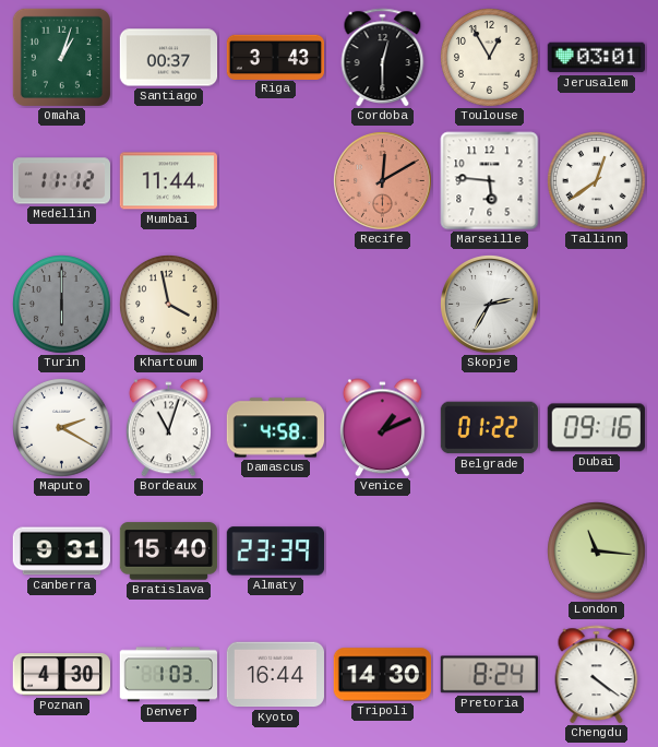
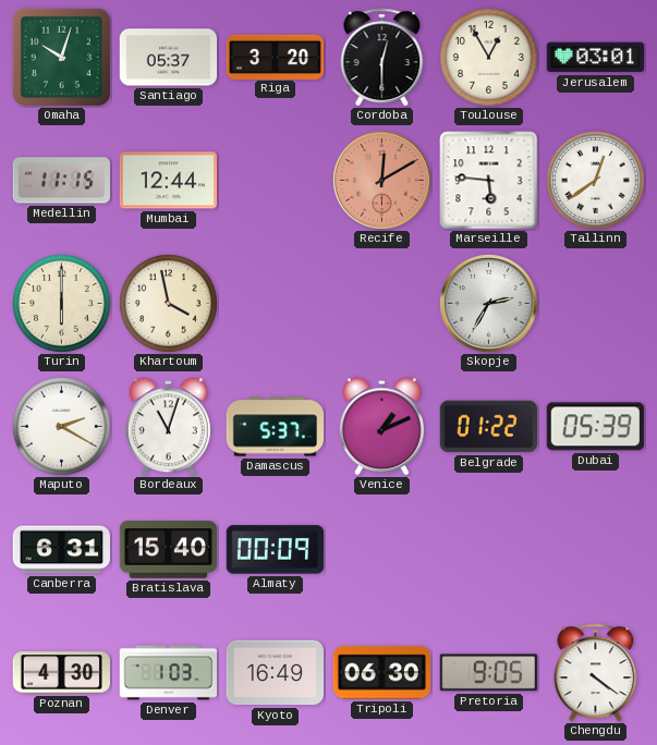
Omaha: 1:03 -> 10:03
Santiago: 00:37 -> 05:37
Riga: 3:43 -> 3:20
Medellin: 11:12 -> 11:15
Mumbai: 11:44 -> 12:44
Turin dial: grey -> cream
Damascus: 4:58 -> 5:37
Dubai: 09:16 -> 05:39
Canberra: 9:31 -> 6:31
Almaty: 23:39 -> 00:09
London: 11:16 -> none
Kyoto: 16:44 -> 16:49
Tripoli: 14:30 -> 06:30
Pretoria: 8:24 -> 9:05
